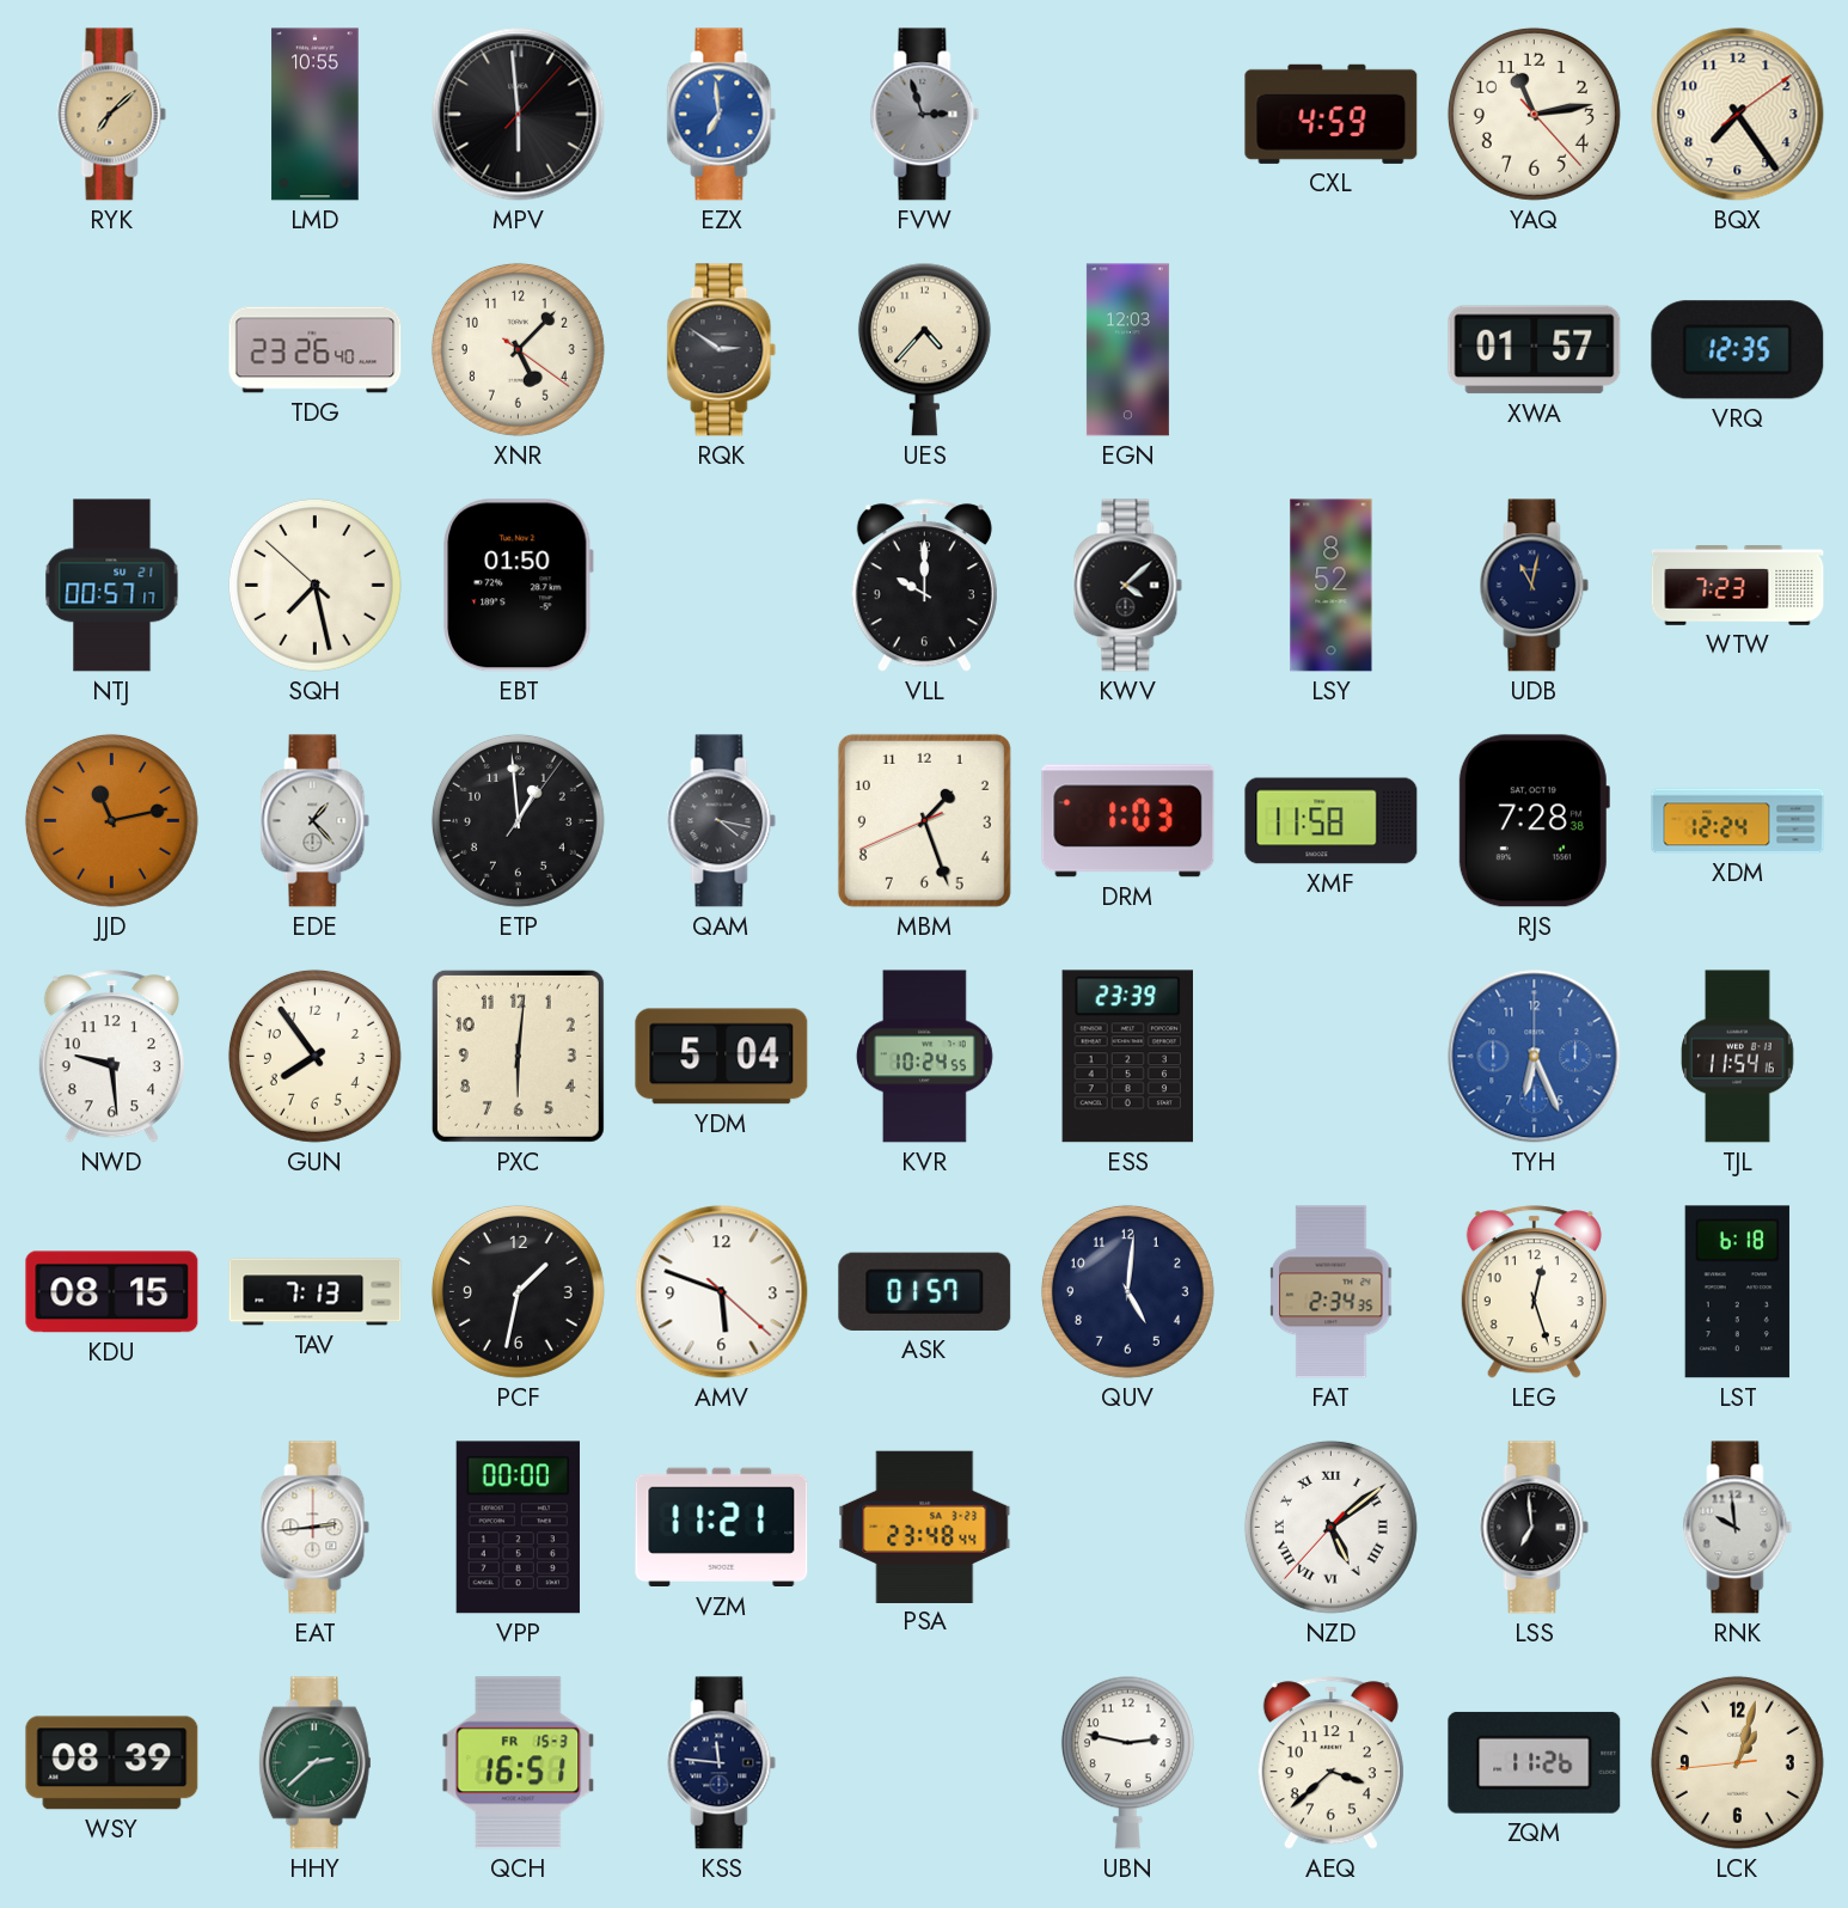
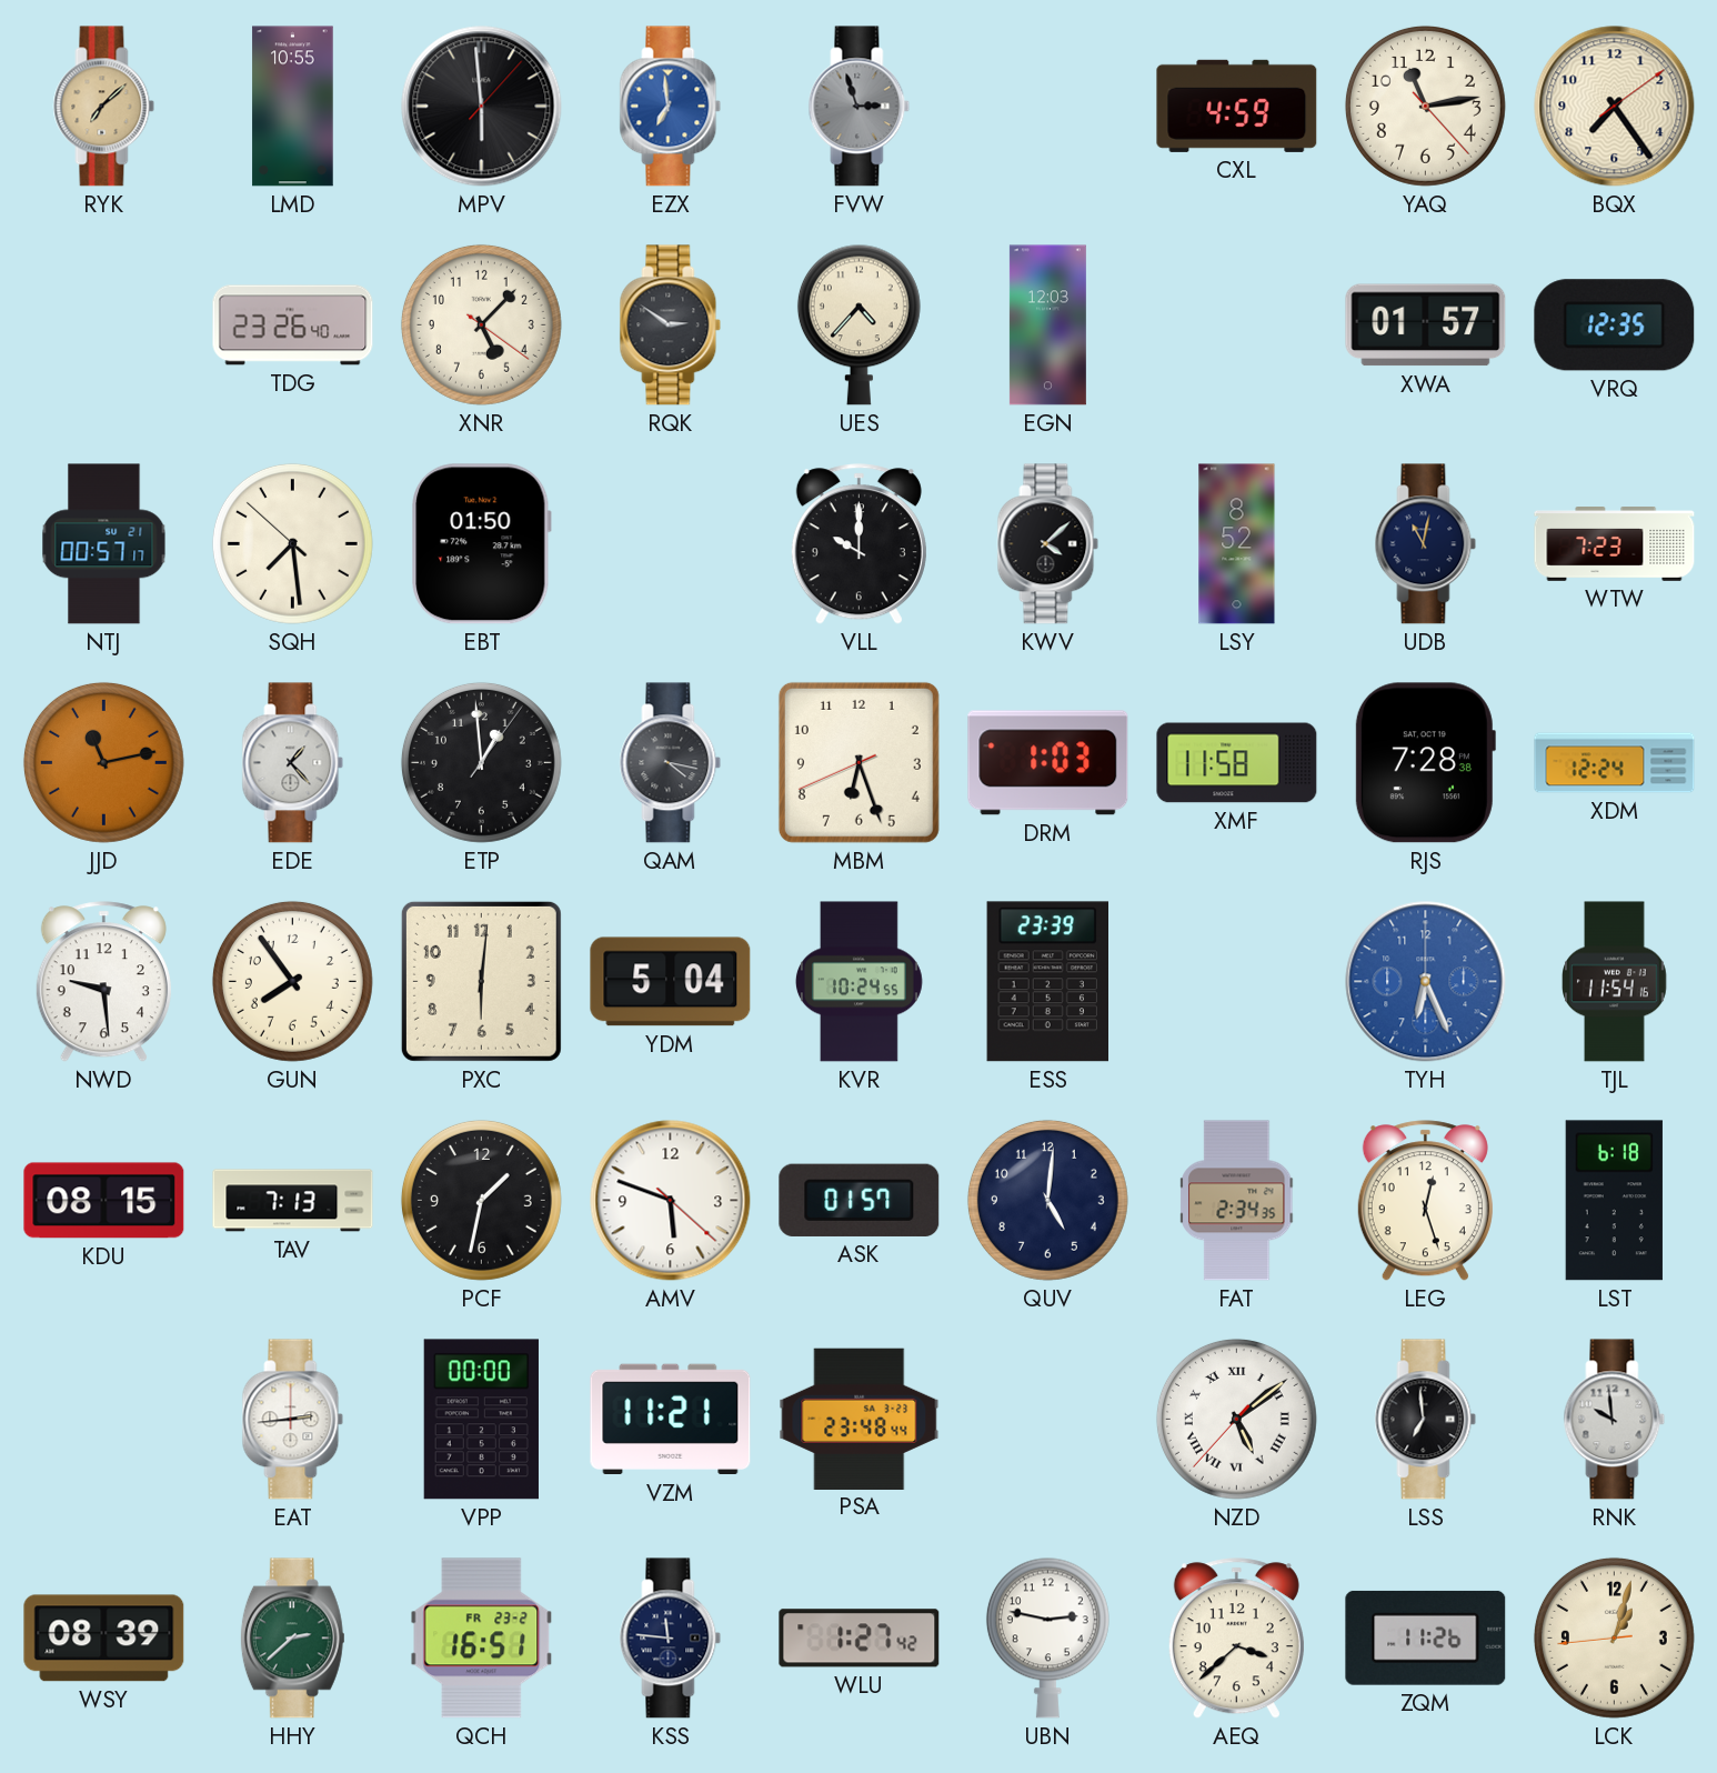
SQH: 7:27 -> 7:28
MBM: 1:26 -> 6:26
QCH date: FR 15-3 -> FR 23-2
WLU: none -> 1:27
